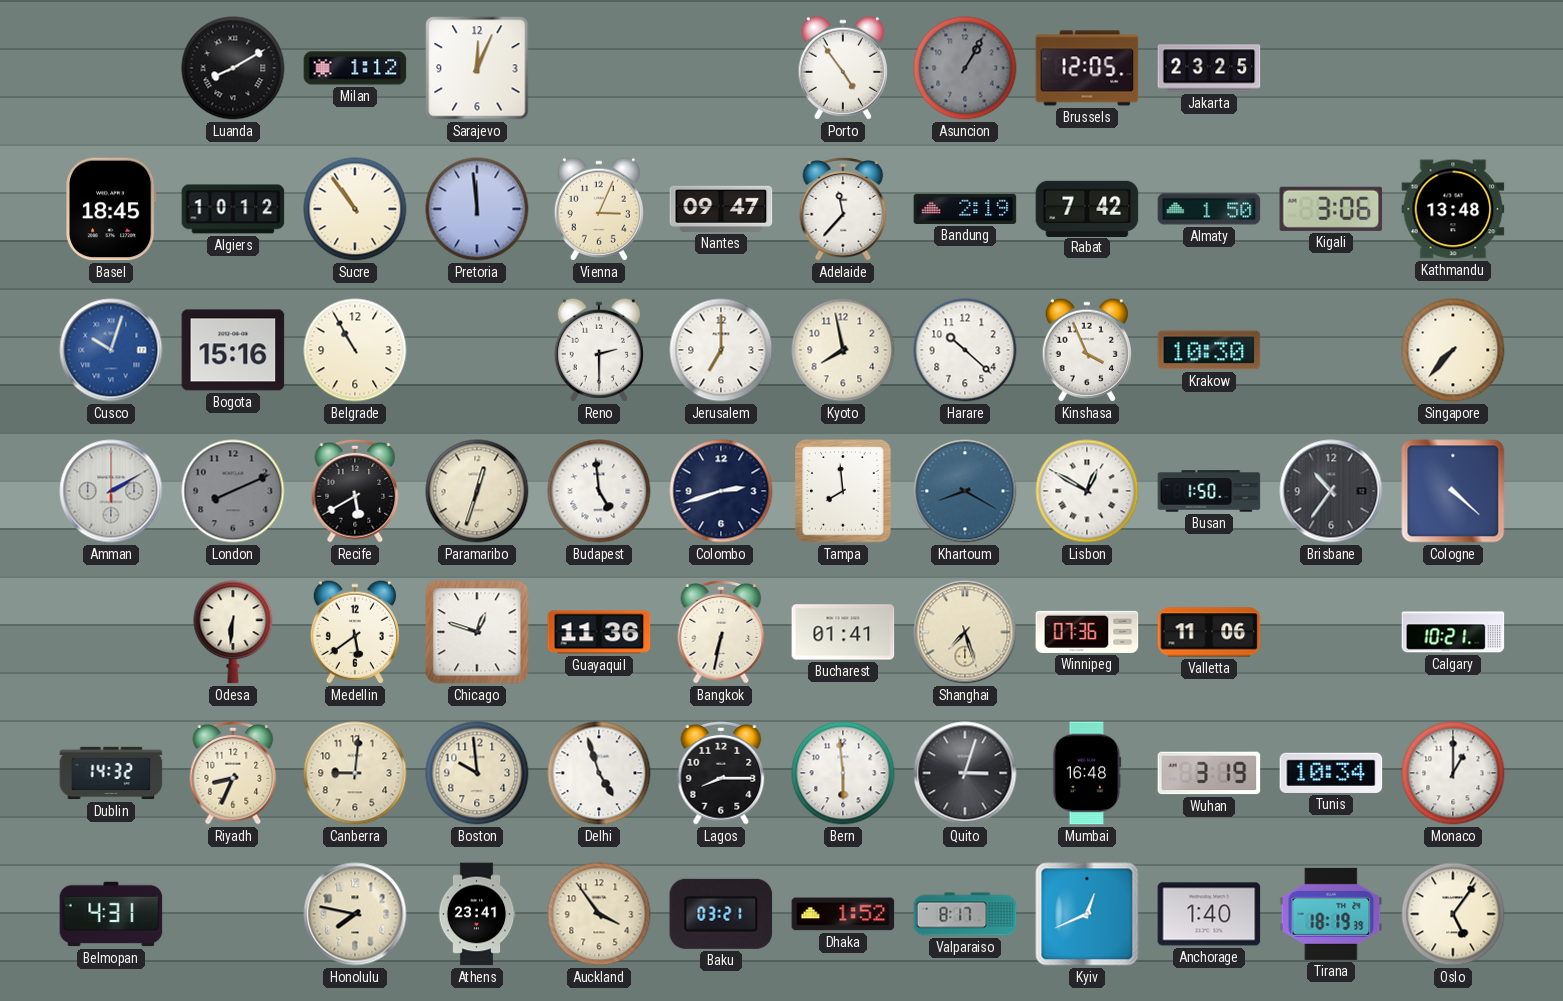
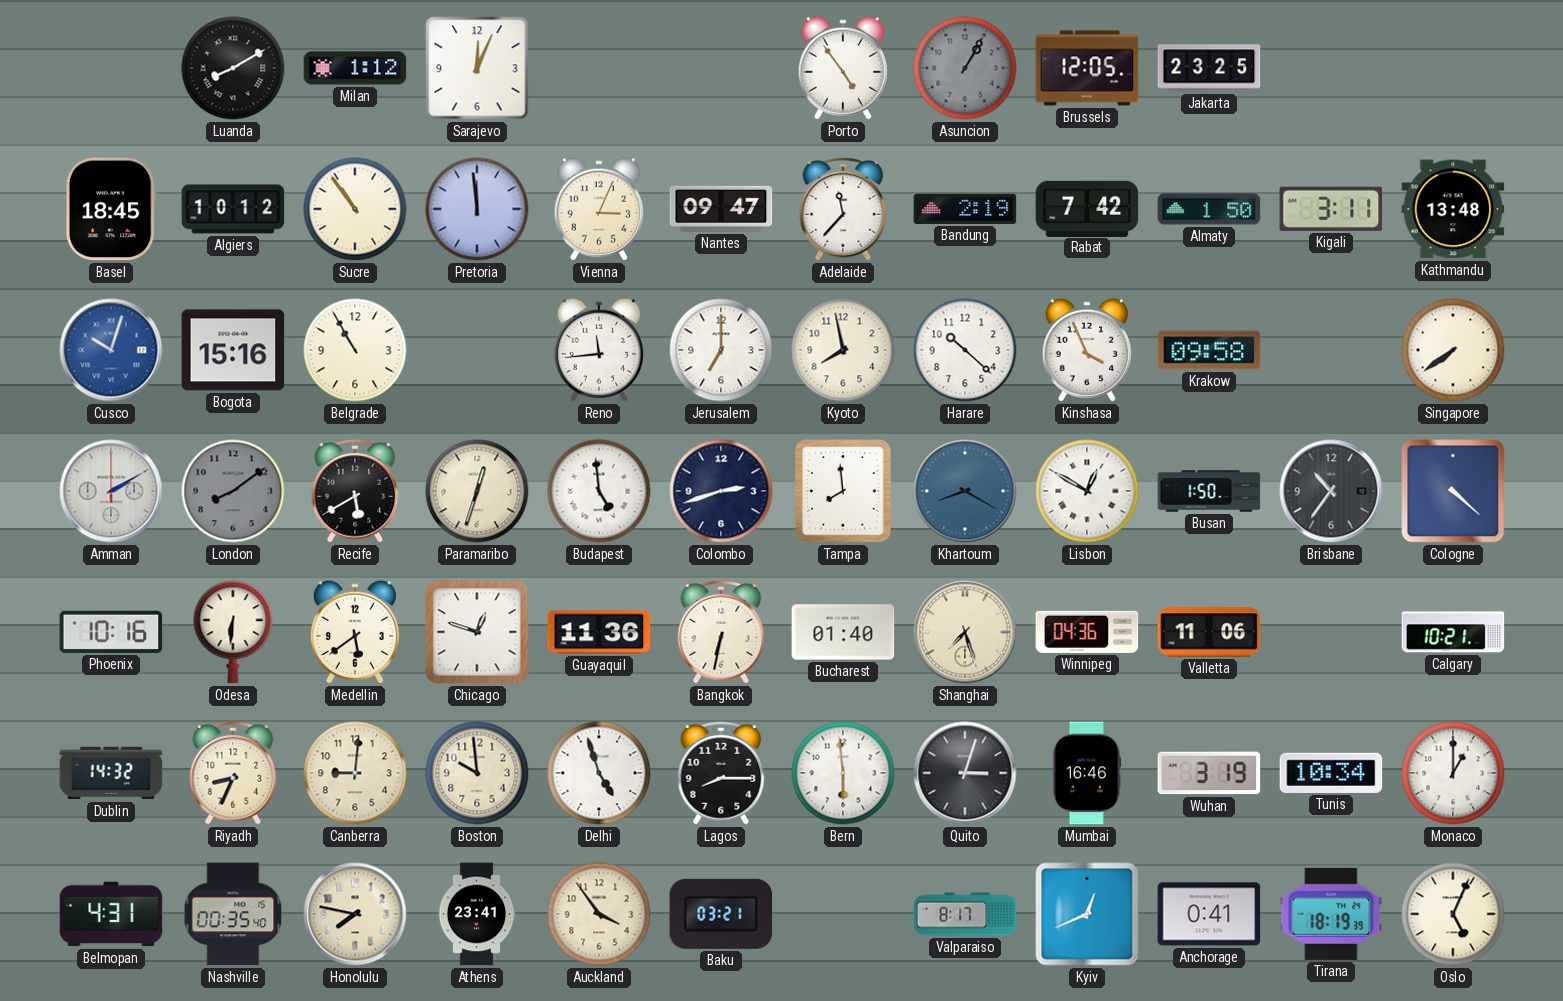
Kigali: 3:06 -> 3:11
Reno: 2:30 -> 11:44
Krakow: 10:30 -> 09:58
Singapore: 7:37 -> 7:39
London: 8:11 -> 8:09
Phoenix: none -> 10:16
Bucharest: 01:41 -> 01:40
Winnipeg: 07:36 -> 04:36
Mumbai: 16:48 -> 16:46
Nashville: none -> 00:35
Dhaka: 1:52 -> none
Anchorage: 1:40 -> 0:41
Oslo: 5:06 -> 5:04
